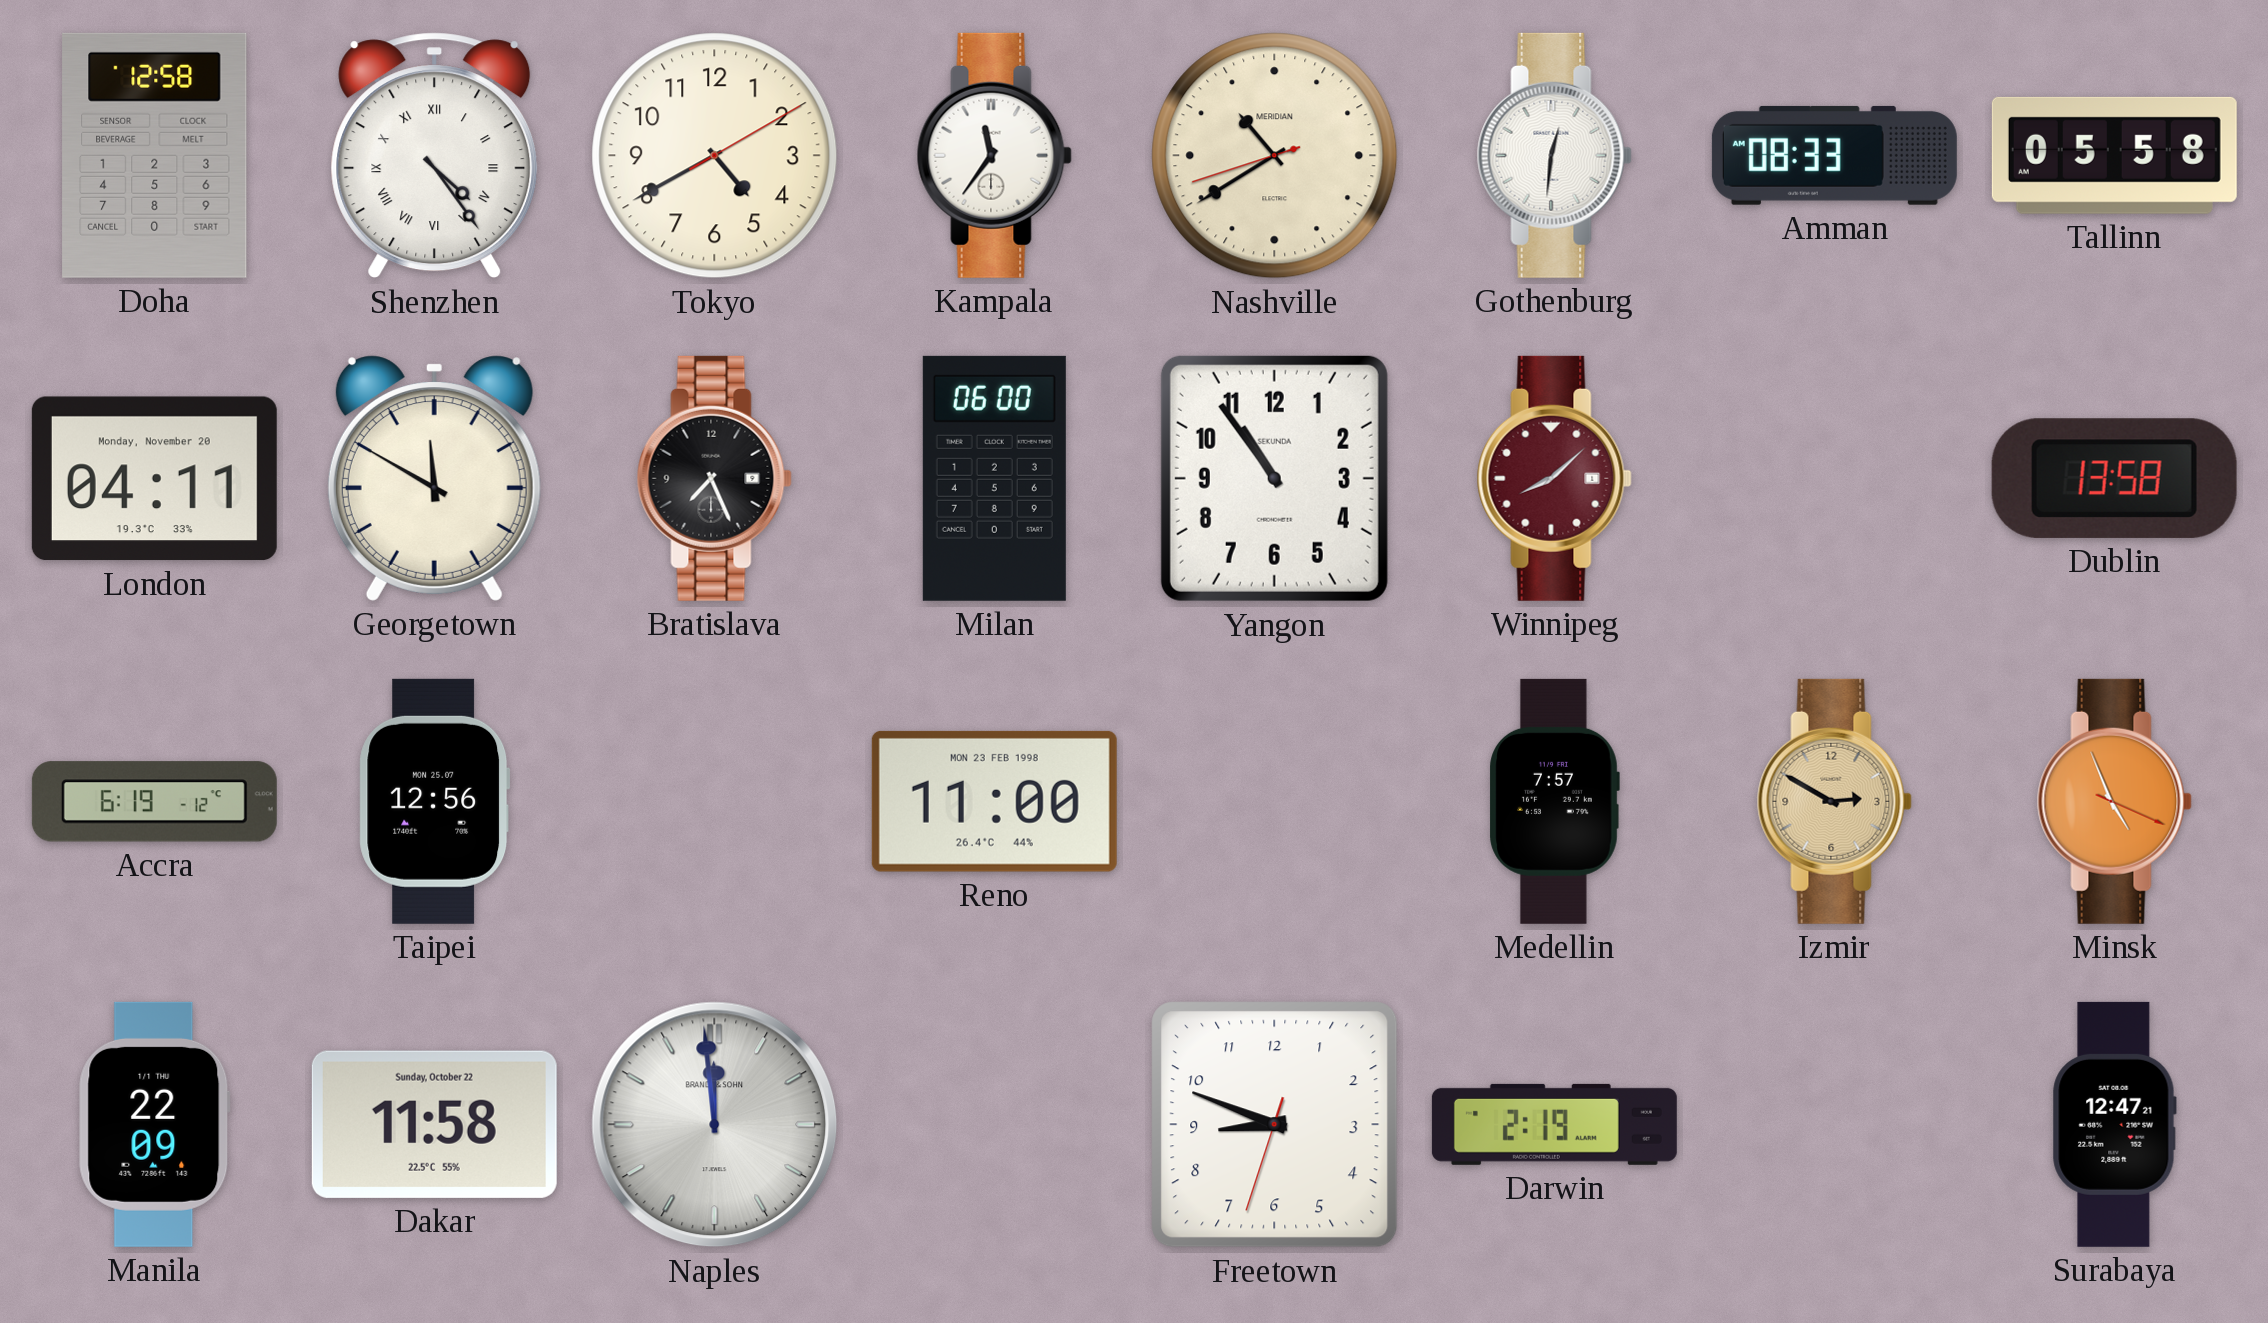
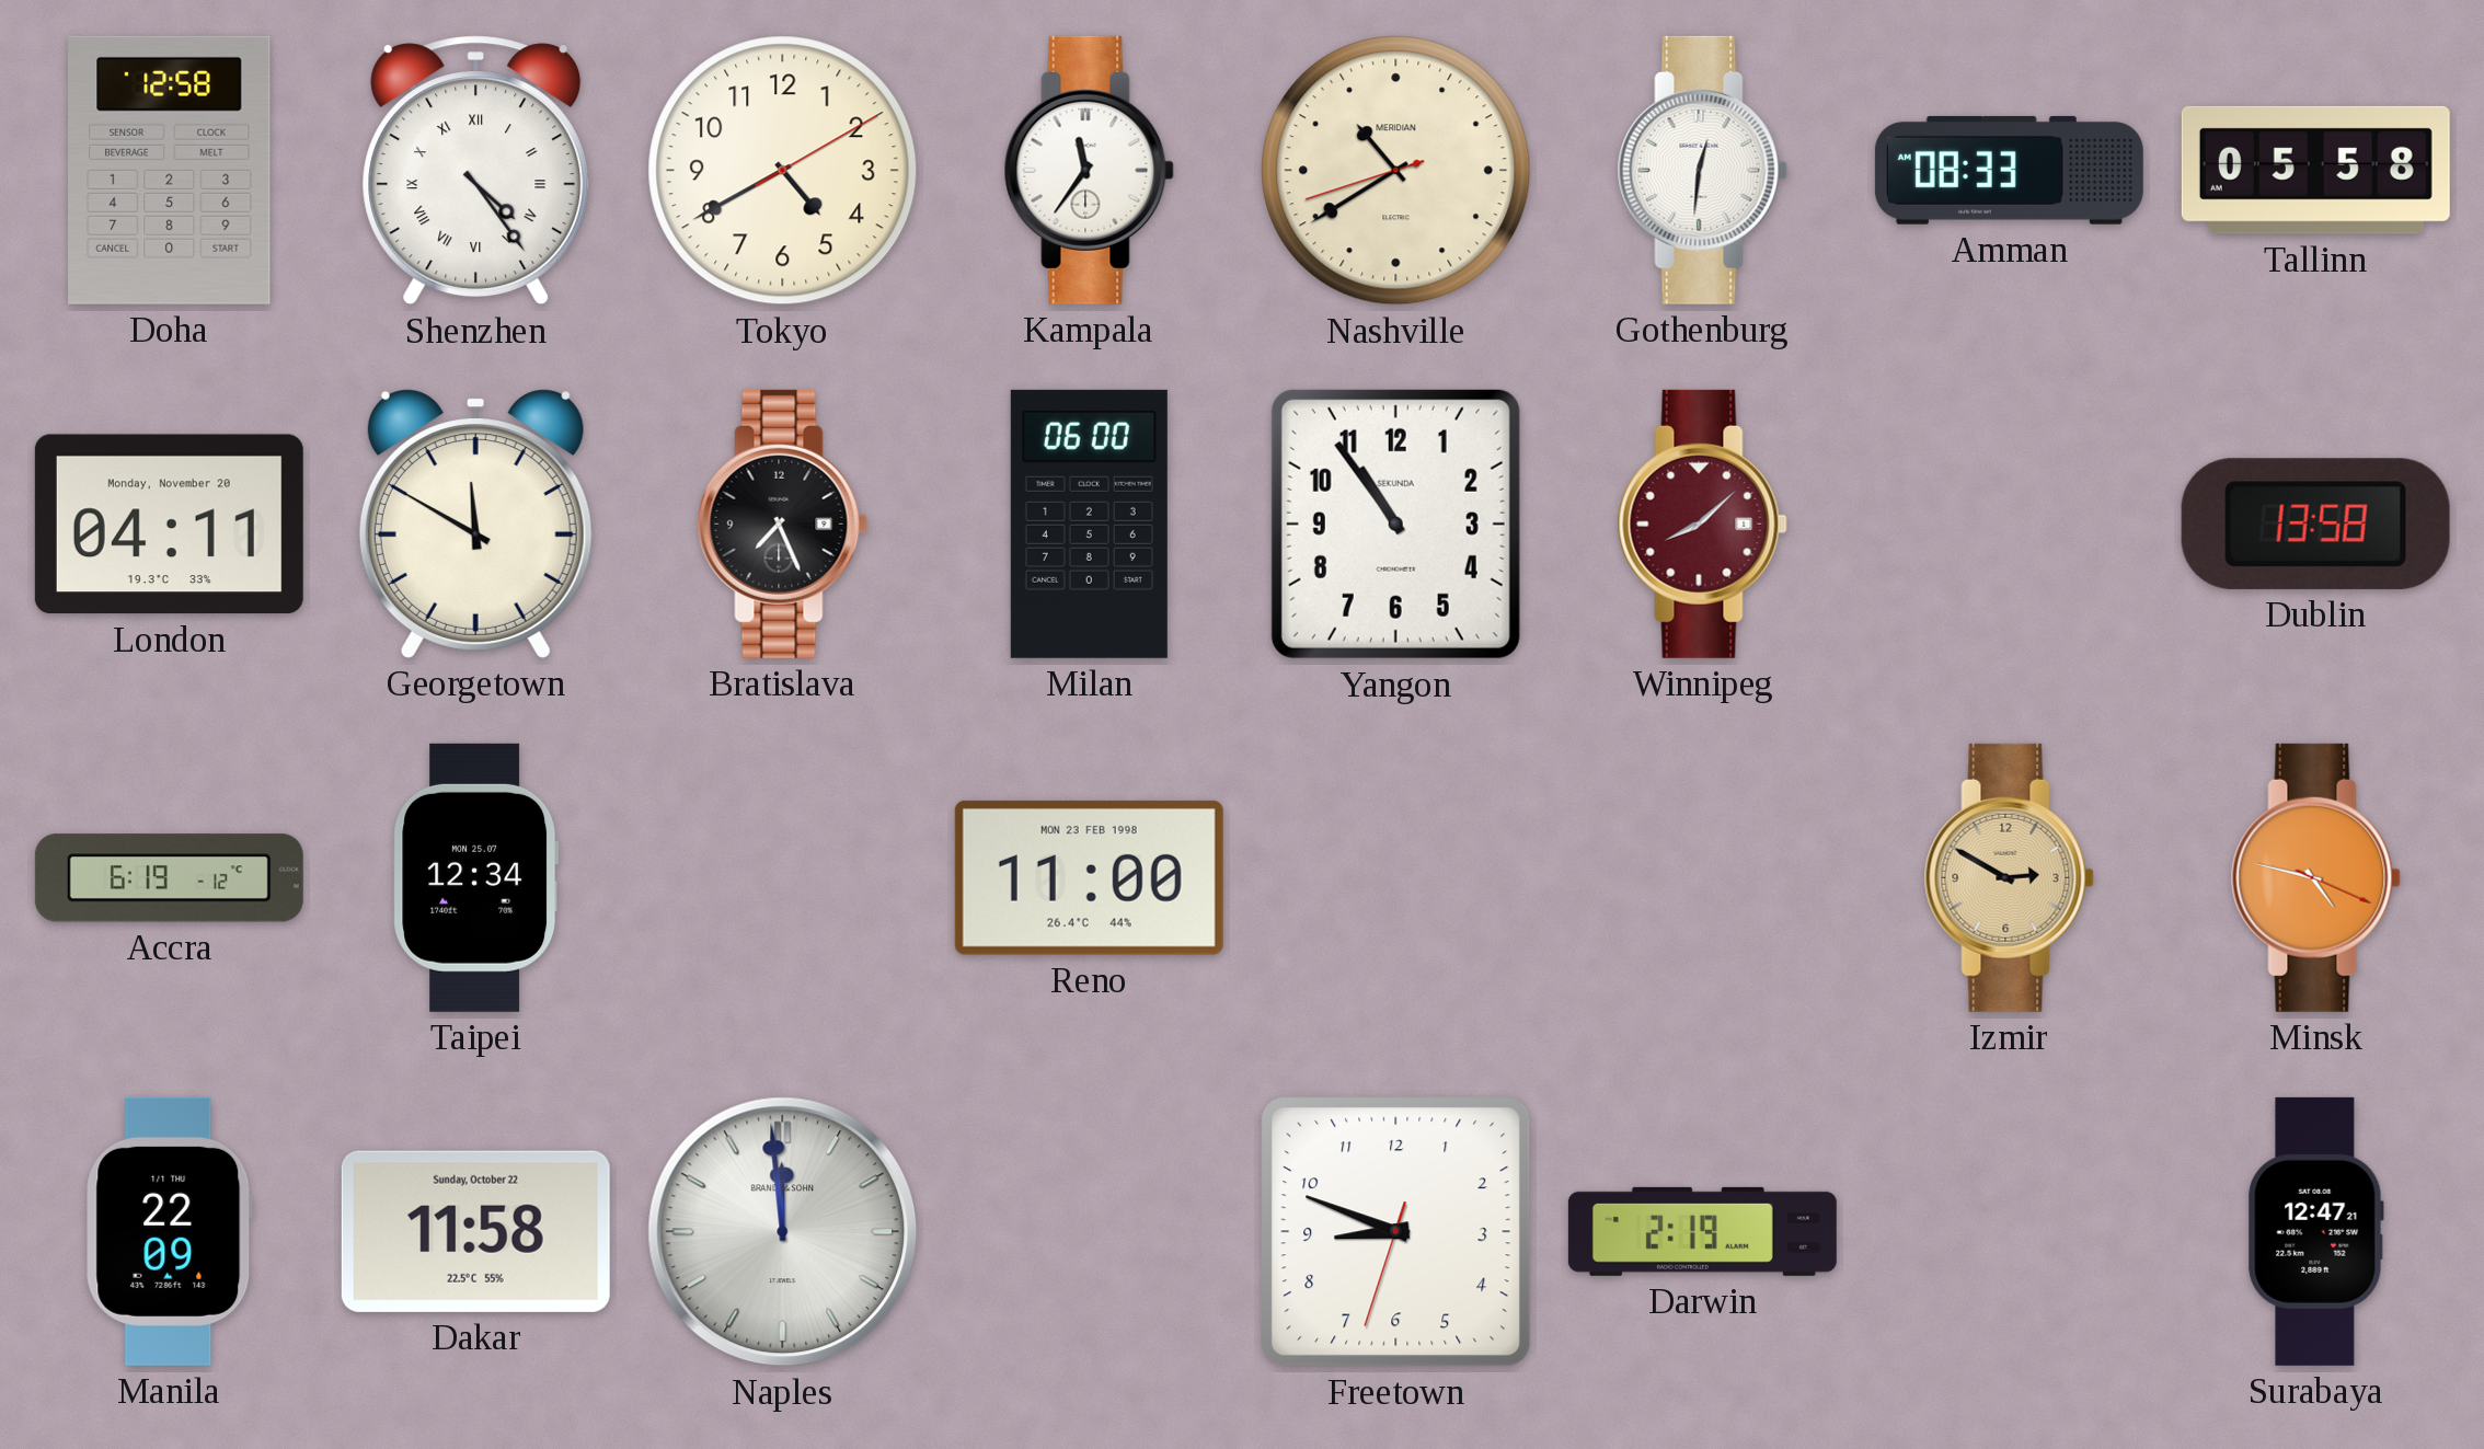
Taipei: 12:56 -> 12:34
Medellin: 7:57 -> none
Minsk: 4:56 -> 4:47
